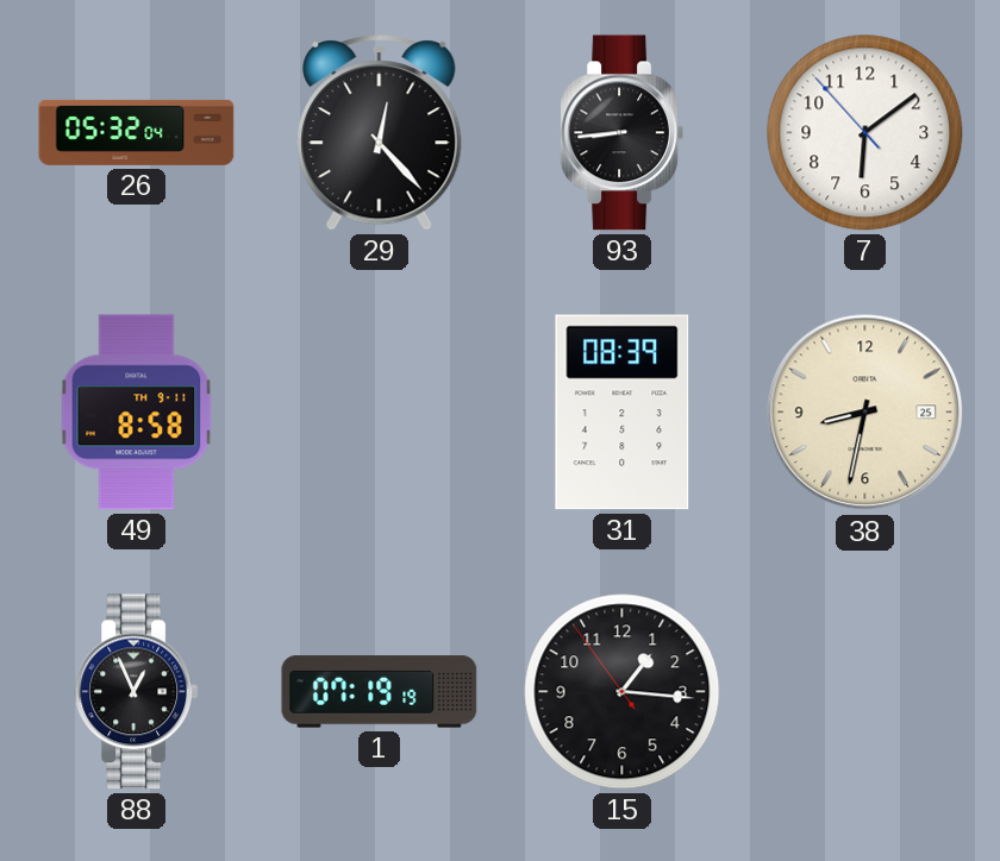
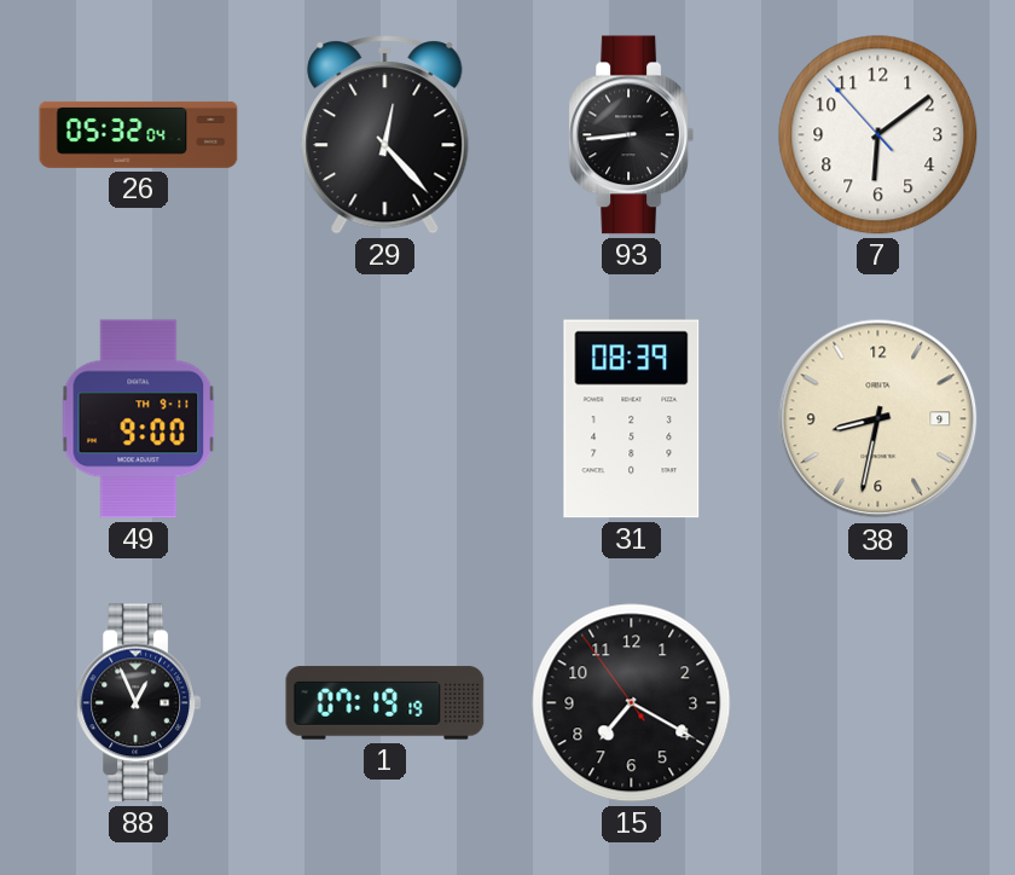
49: 8:58 -> 9:00
38 date: 25 -> 9
15: 1:15 -> 7:19
